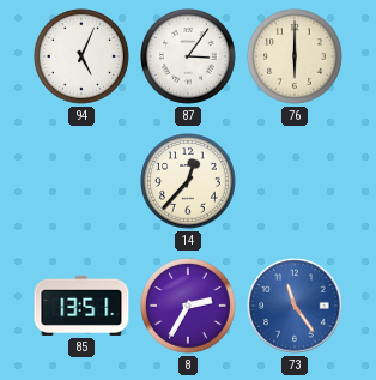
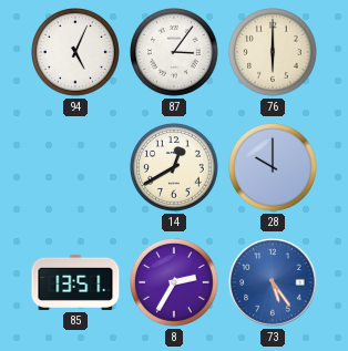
14: 12:37 -> 12:40
28: none -> 10:00
73: 11:24 -> 5:24
